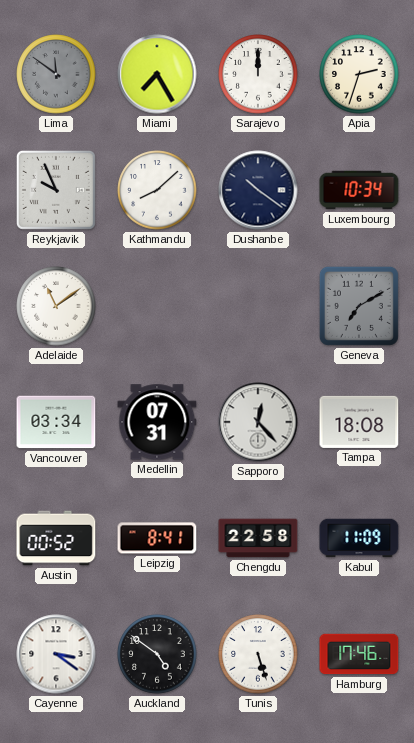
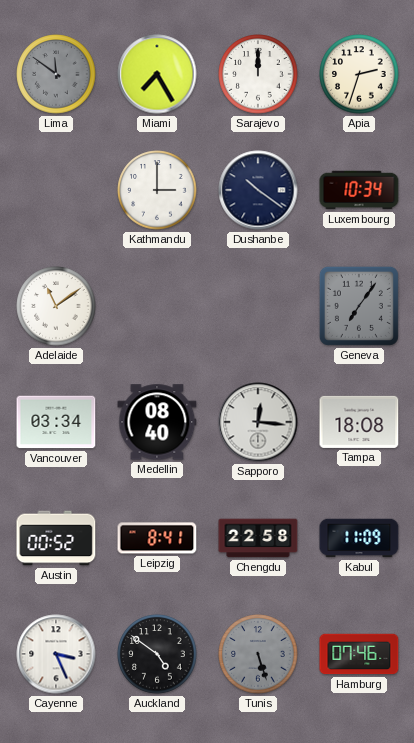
Reykjavik: 9:56 -> none
Kathmandu: 8:08 -> 3:00
Geneva: 7:10 -> 7:06
Medellin: 07:31 -> 08:40
Sapporo: 12:23 -> 12:16
Cayenne: 3:21 -> 3:26
Tunis dial: white -> grey
Hamburg: 17:46 -> 07:46
